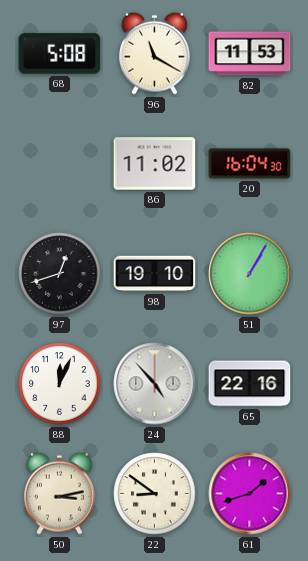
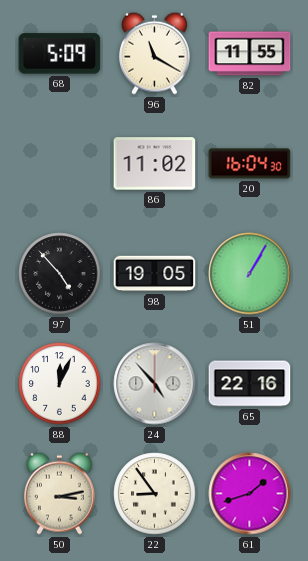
68: 5:08 -> 5:09
82: 11:53 -> 11:55
97: 12:42 -> 4:53
98: 19:10 -> 19:05
22: 8:51 -> 8:54
